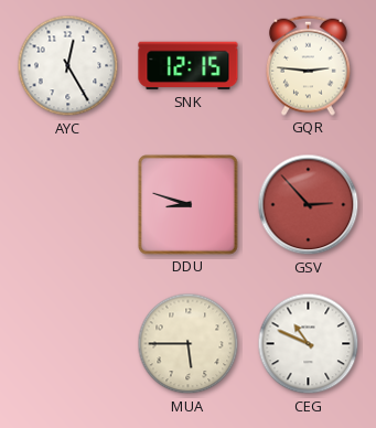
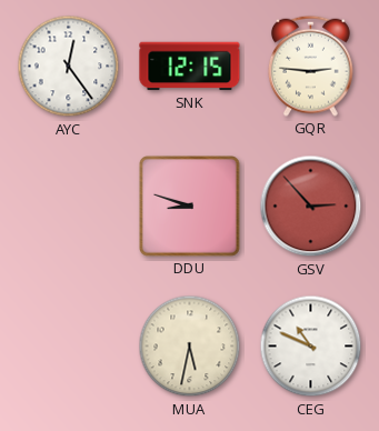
AYC: 12:25 -> 12:24
MUA: 5:45 -> 5:32
